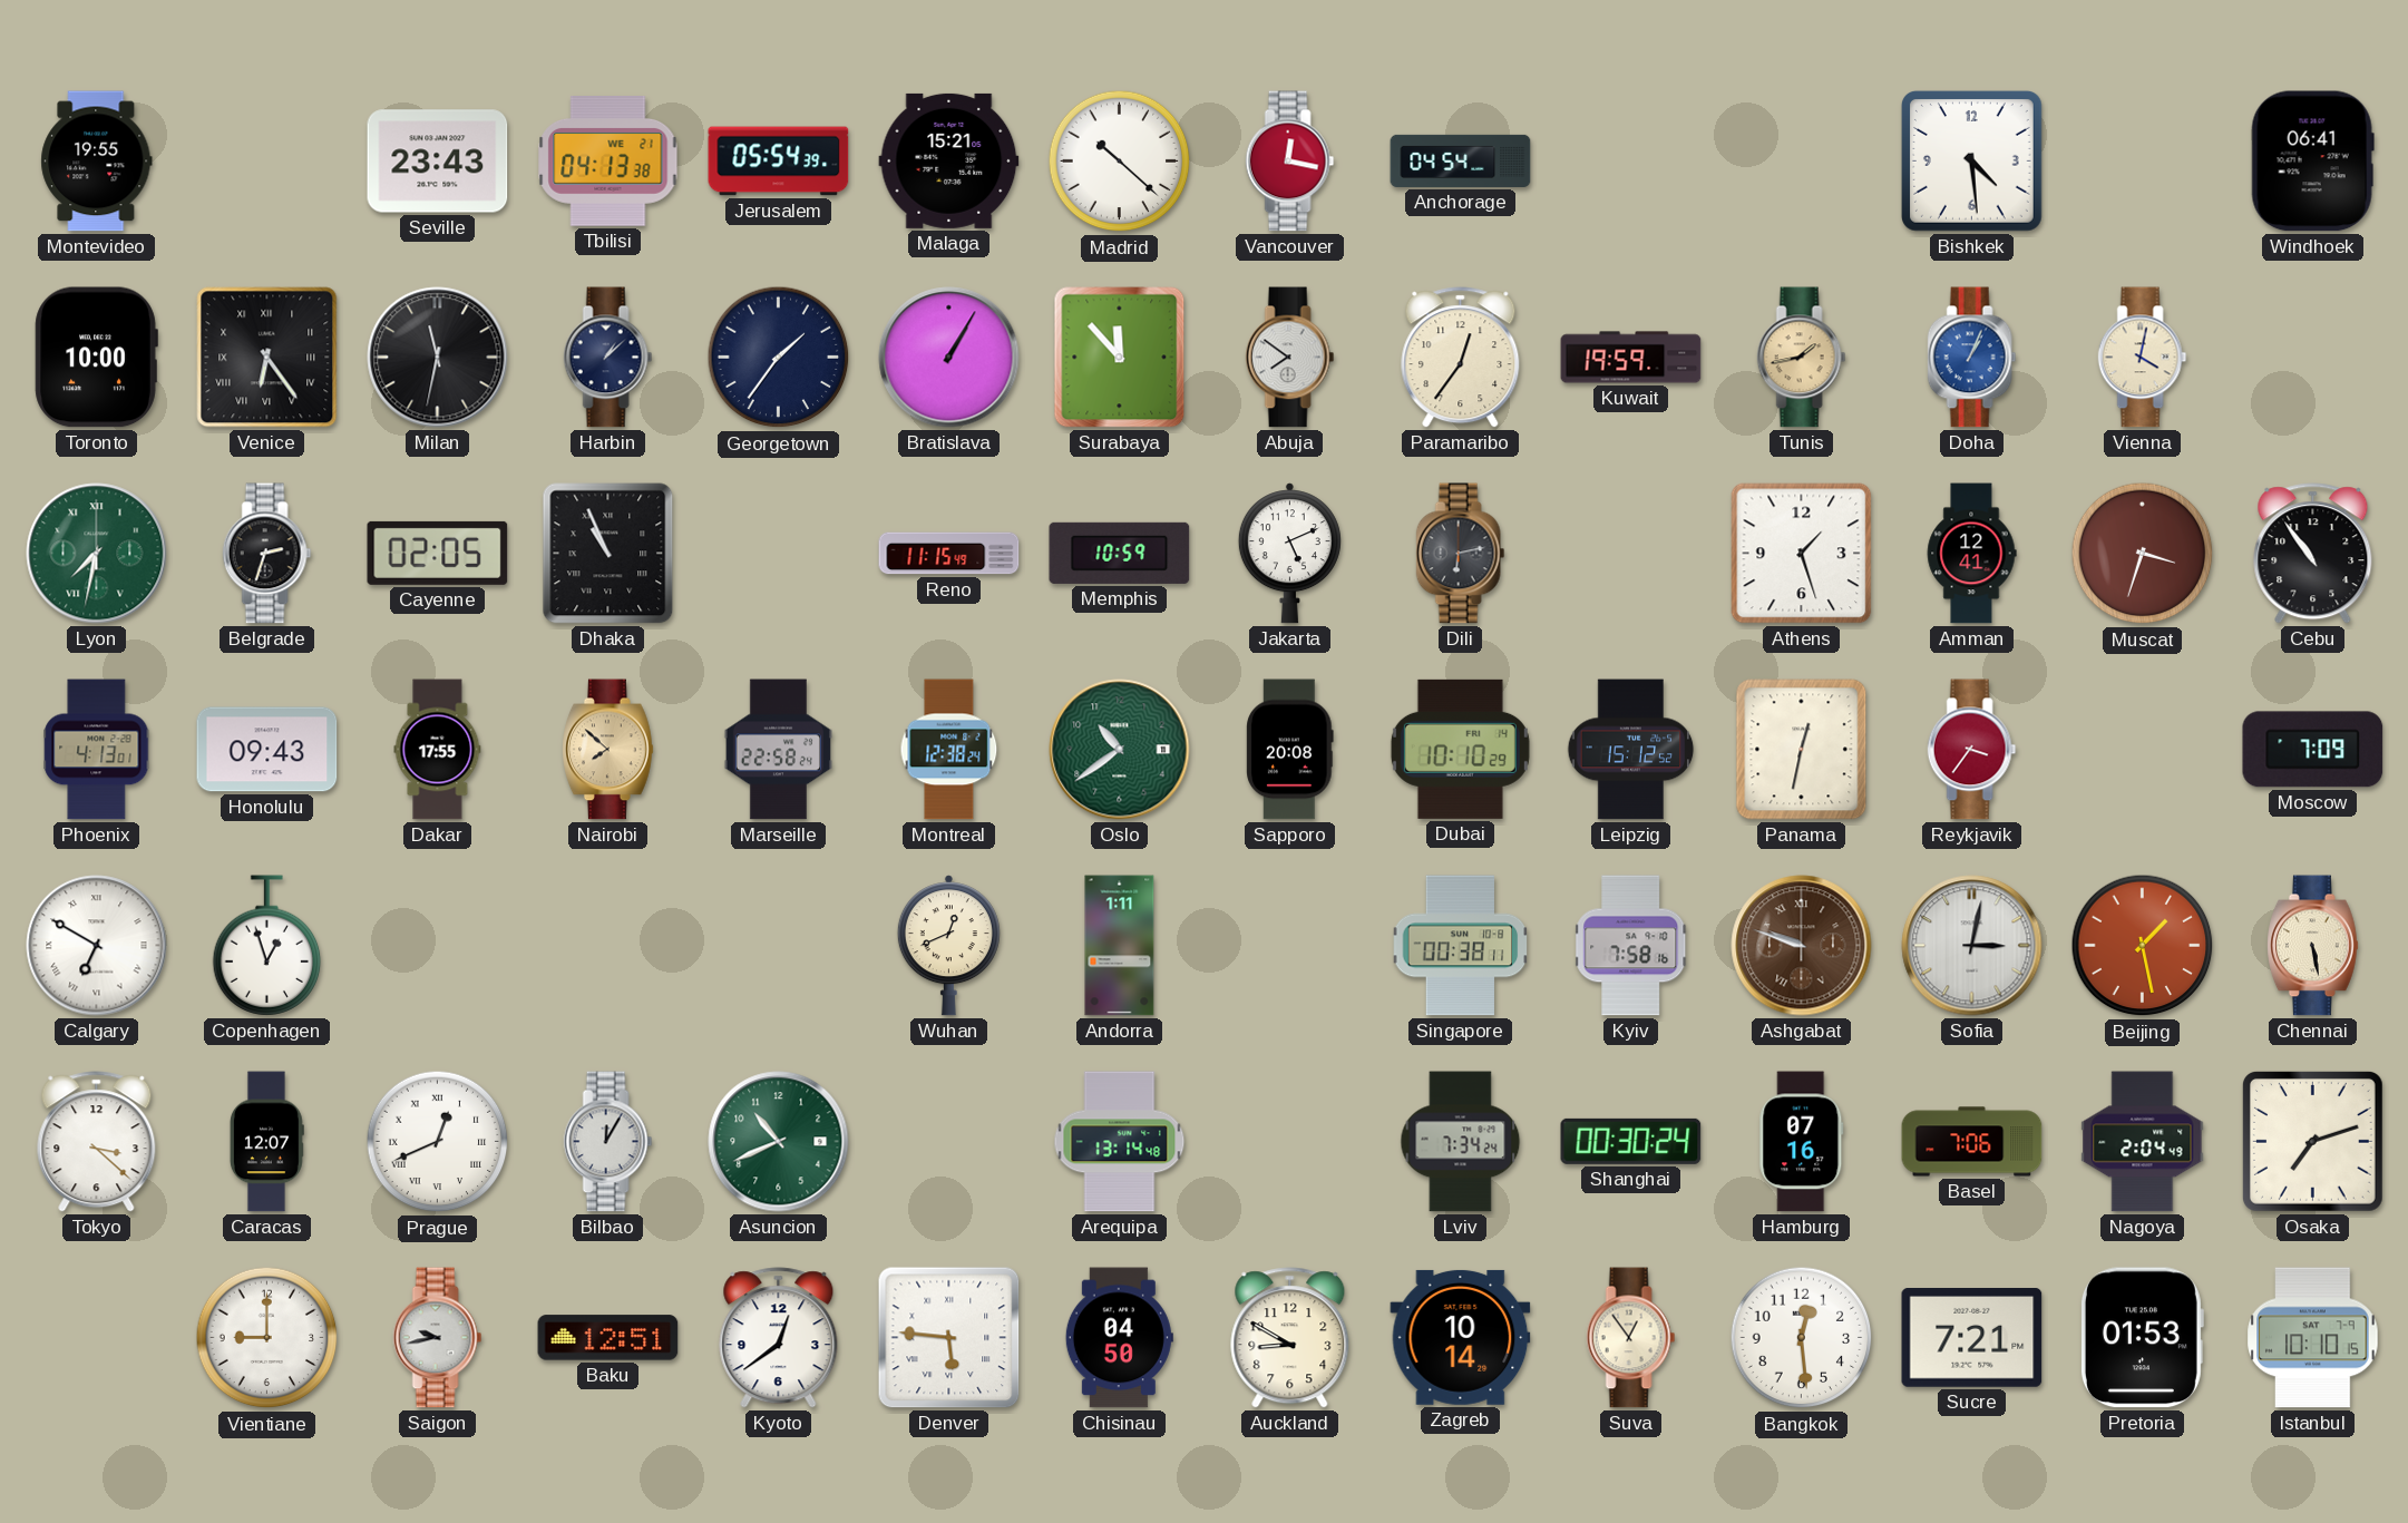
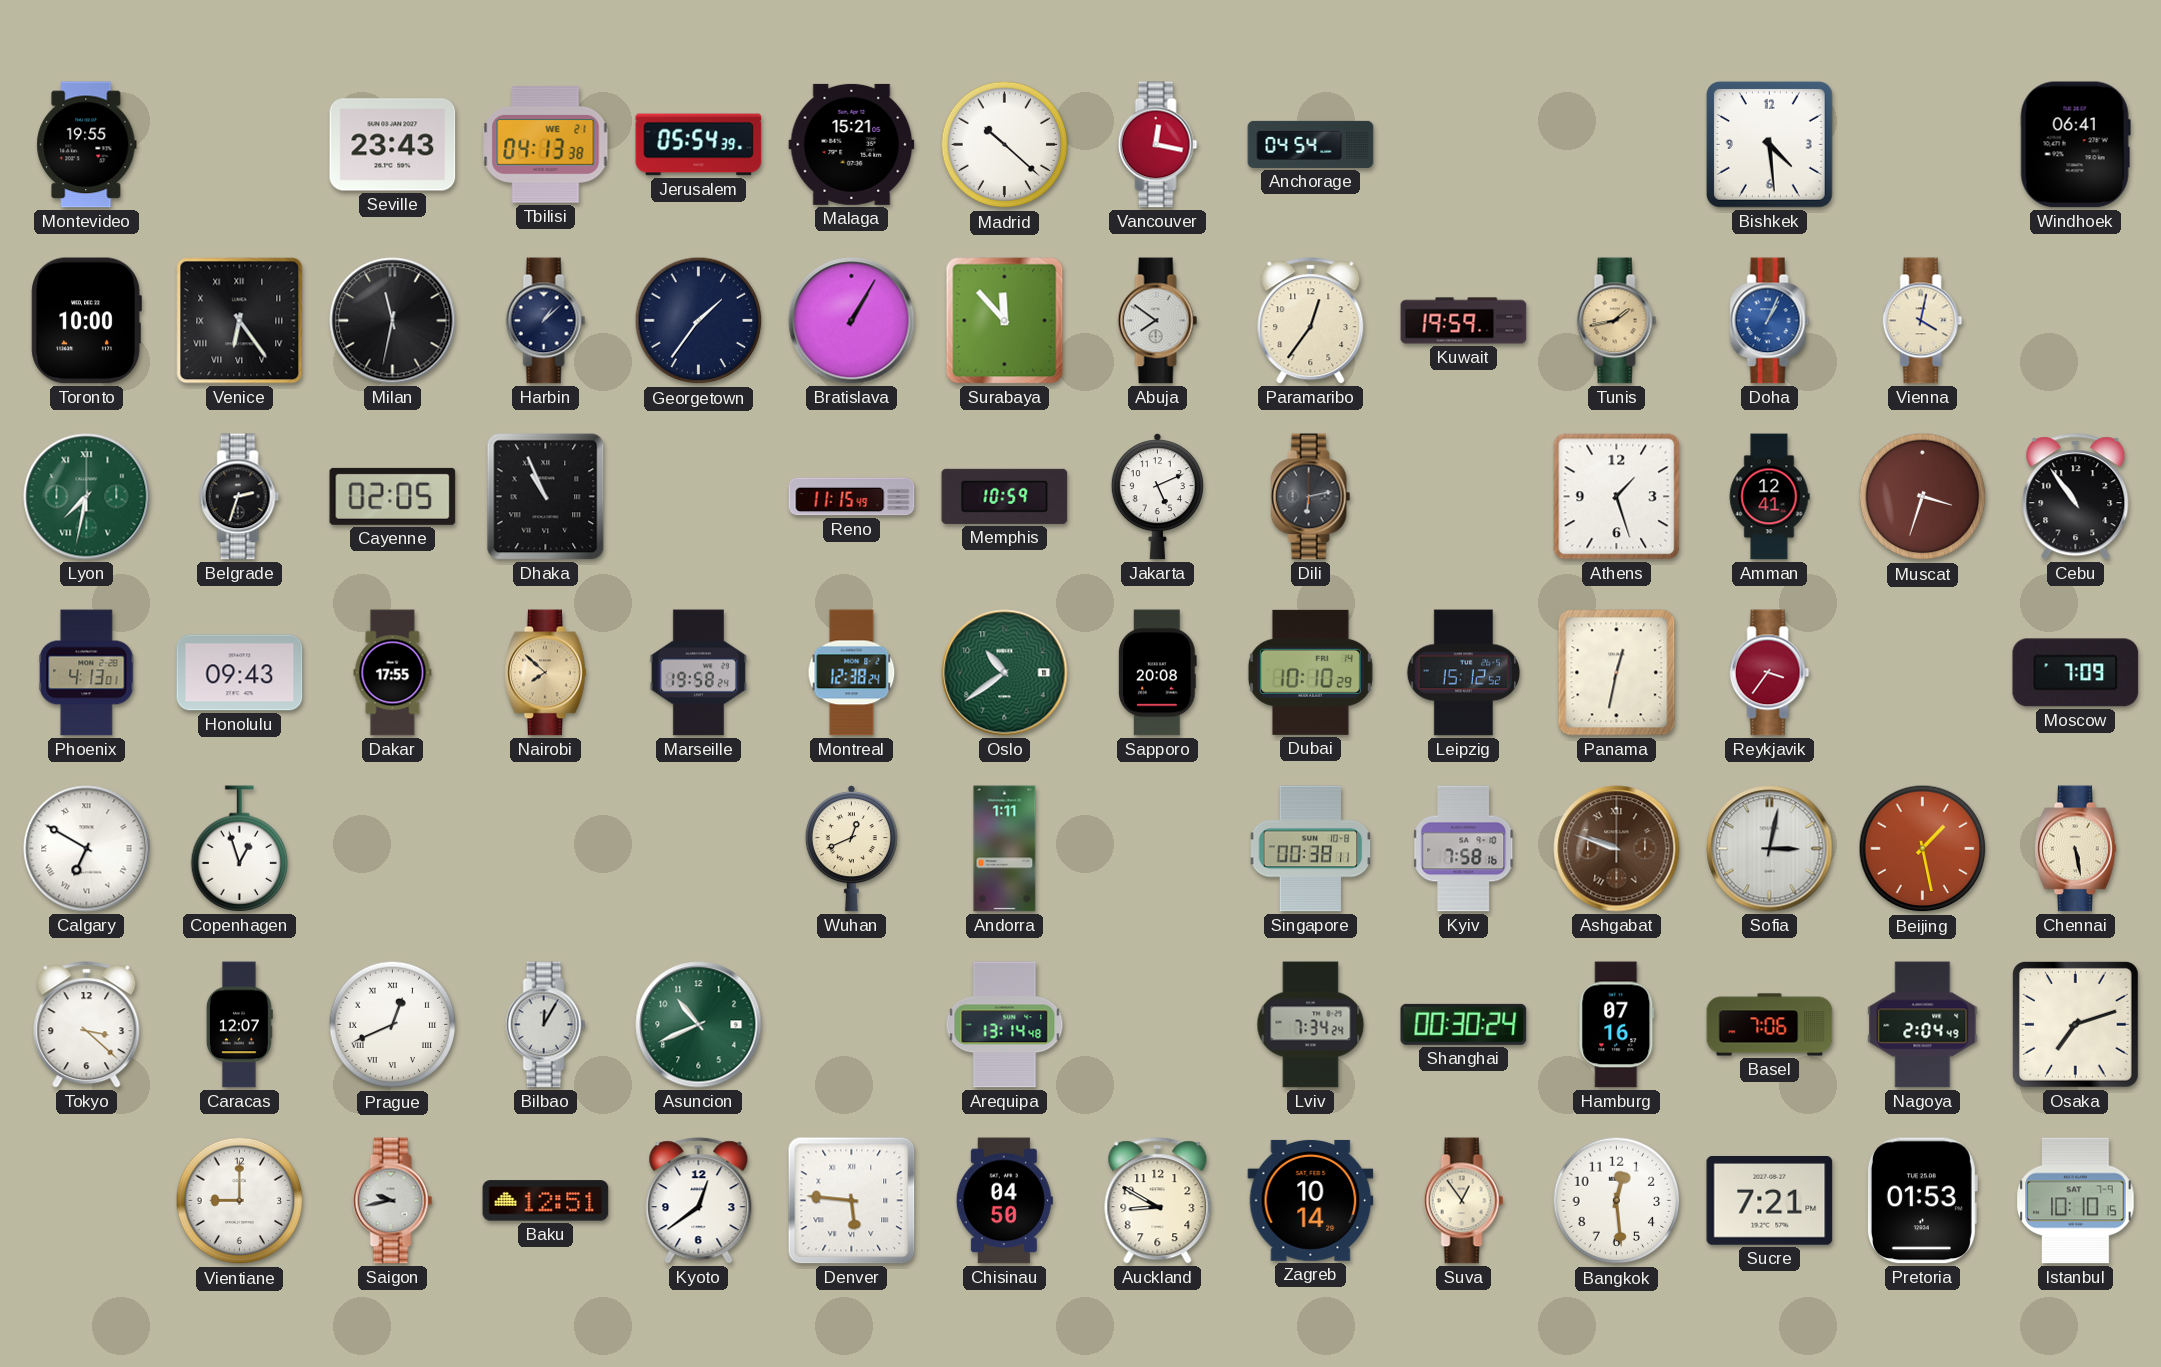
Marseille: 22:58 -> 19:58
